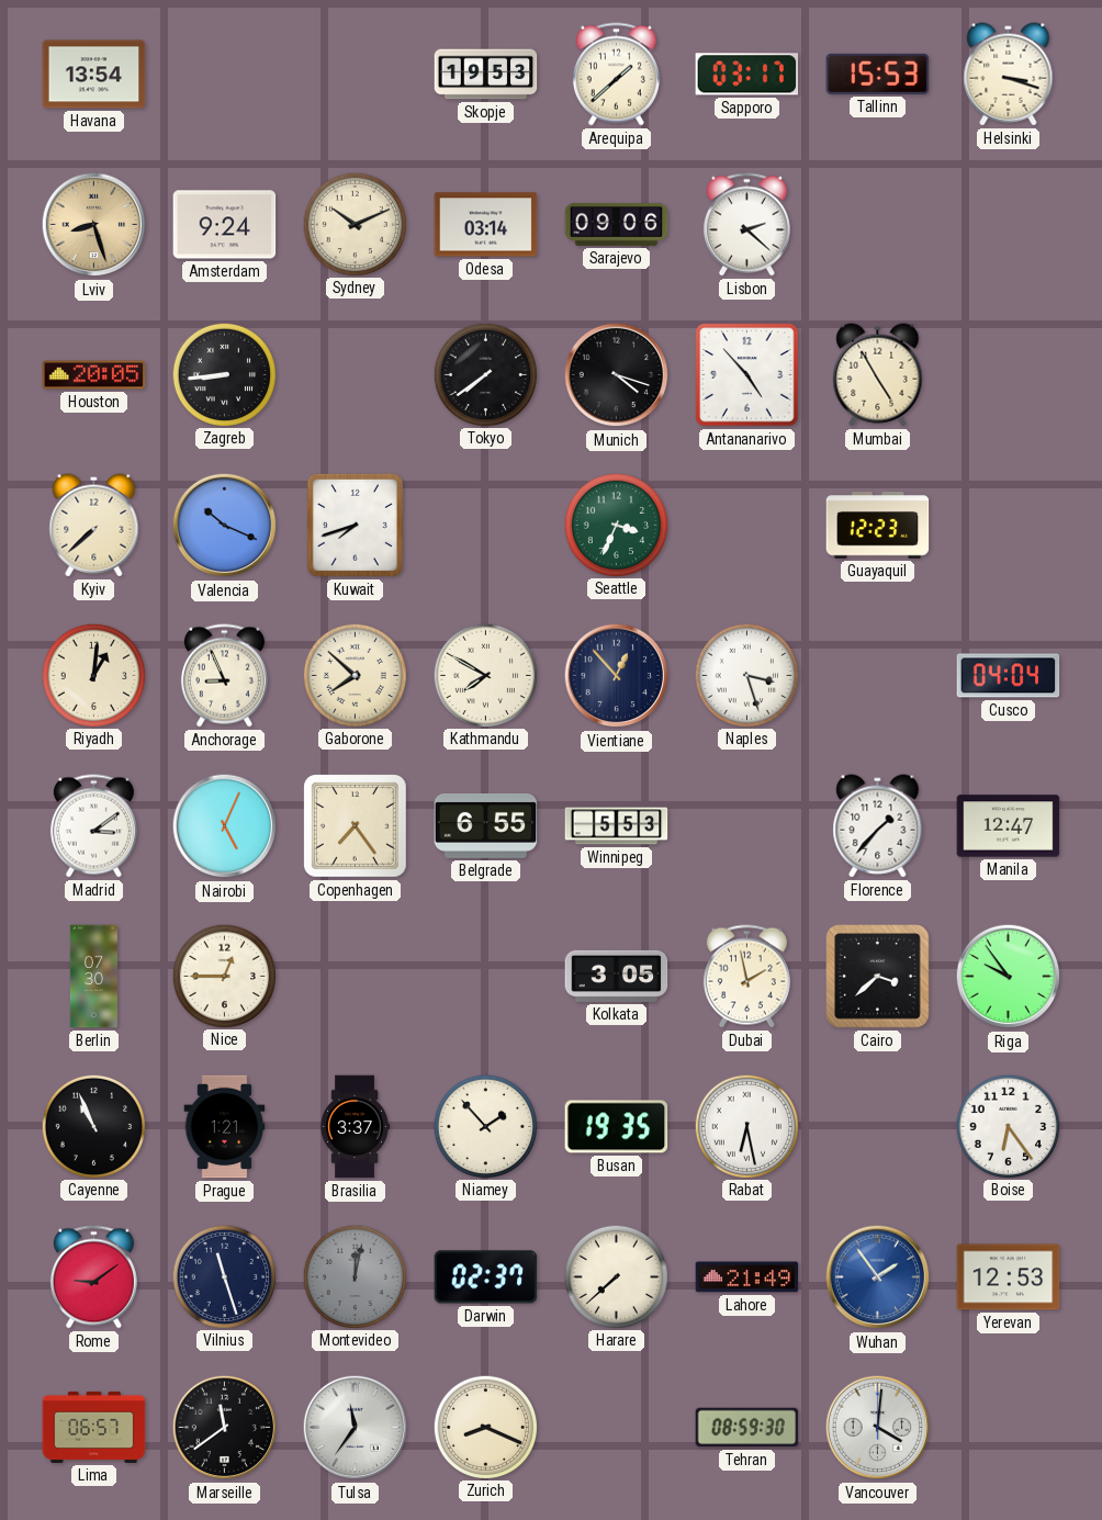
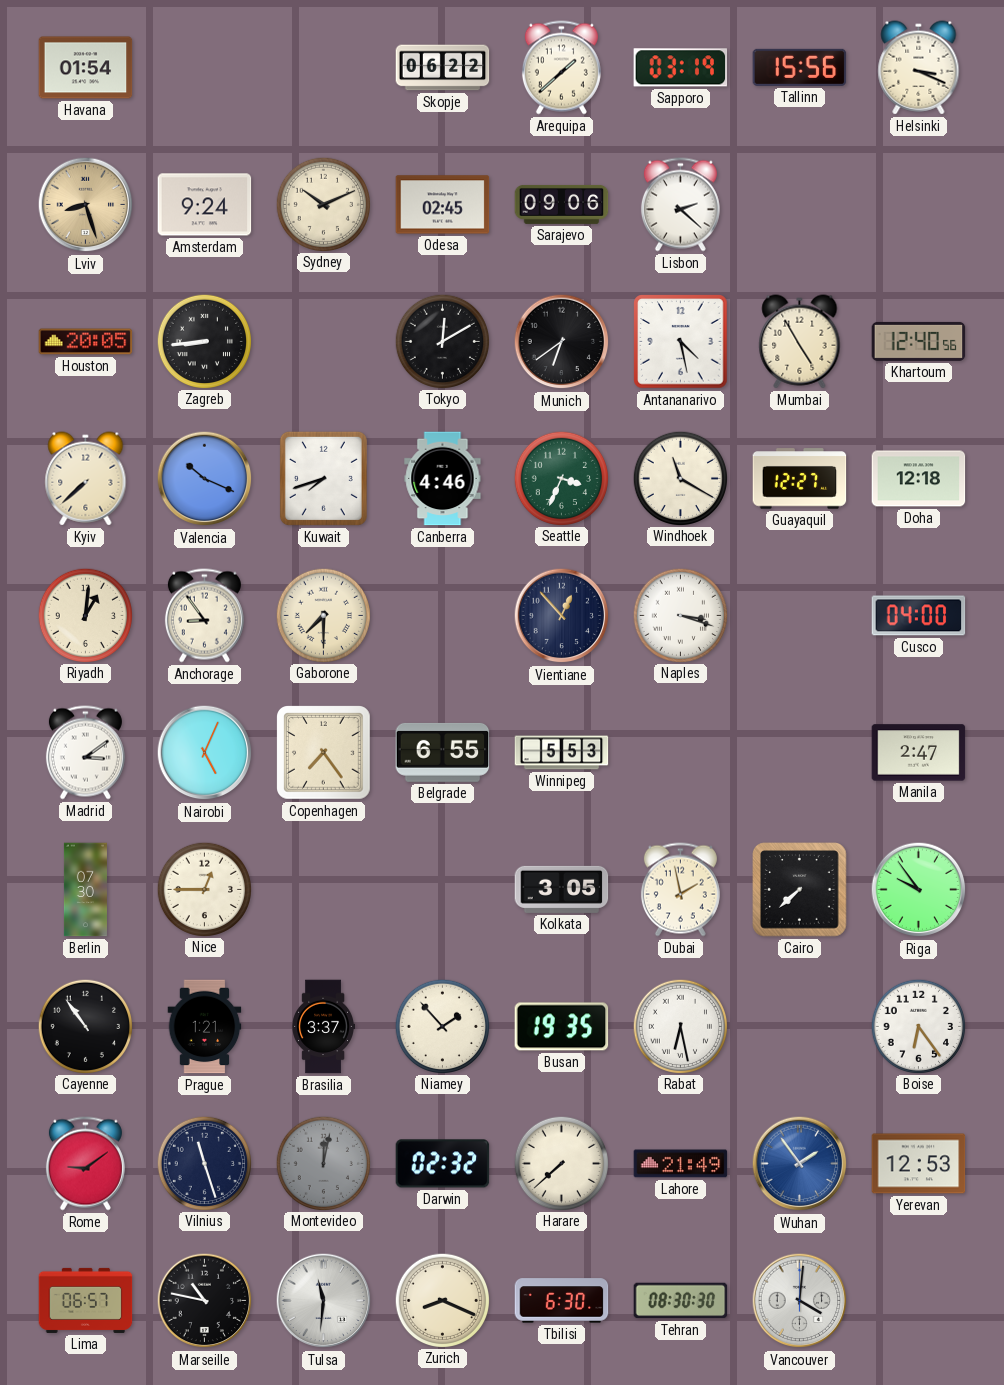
Havana: 13:54 -> 01:54
Skopje: 19:53 -> 06:22
Sapporo: 03:17 -> 03:19
Tallinn: 15:53 -> 15:56
Helsinki: 3:18 -> 3:19
Odesa: 03:14 -> 02:45
Tokyo: 7:39 -> 12:10
Munich: 4:18 -> 6:39
Antananarivo: 4:53 -> 4:28
Khartoum: none -> 12:40
Canberra: none -> 4:46
Windhoek: none -> 11:20
Guayaquil: 12:23 -> 12:27
Doha: none -> 12:18
Anchorage: 8:56 -> 8:54
Gaborone: 7:52 -> 7:30
Kathmandu: 7:50 -> none
Naples: 3:27 -> 3:18
Cusco: 04:04 -> 04:00
Florence: 1:37 -> none
Manila: 12:47 -> 2:47
Cairo: 3:38 -> 7:38
Cayenne: 10:56 -> 10:54
Darwin: 02:37 -> 02:32
Marseille: 11:39 -> 10:47
Tulsa: 11:36 -> 11:31
Tbilisi: none -> 6:30
Tehran: 08:59 -> 08:30
